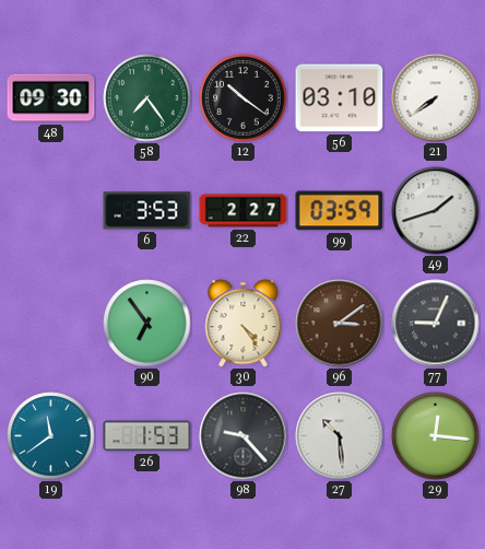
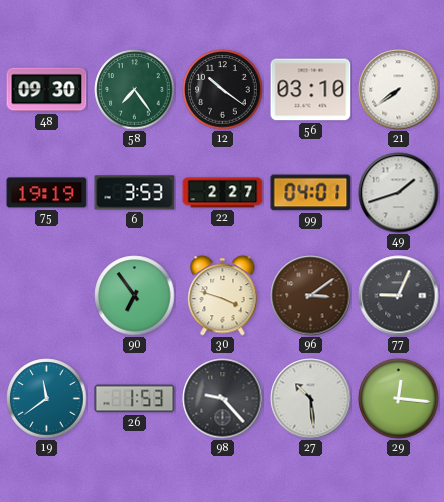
75: none -> 19:19
99: 03:59 -> 04:01
30: 4:24 -> 3:48
